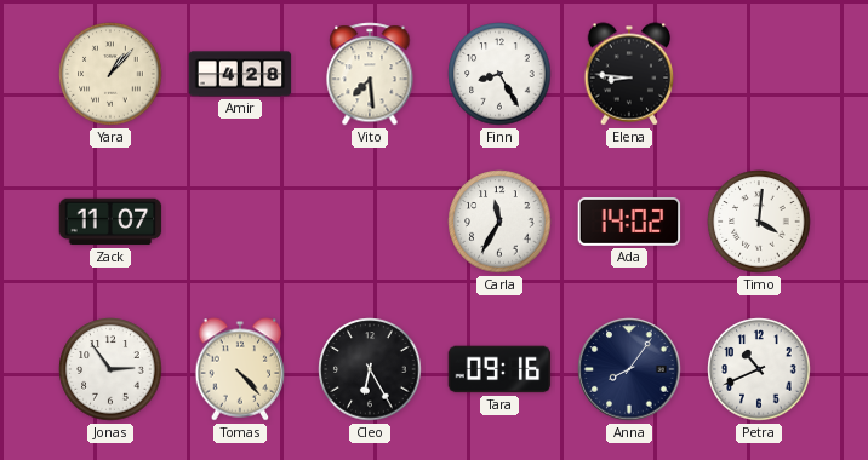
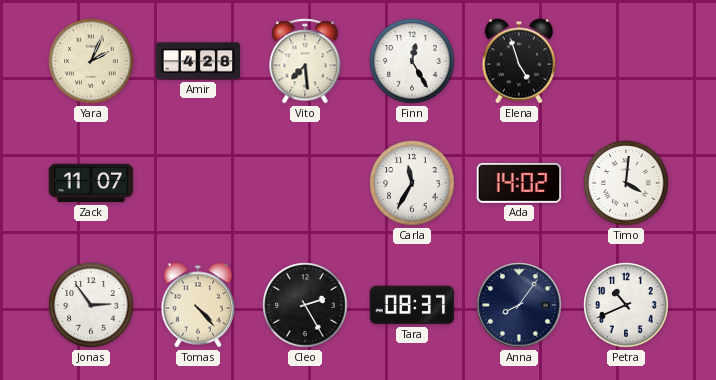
Yara: 1:07 -> 2:04
Finn: 8:25 -> 12:25
Elena: 8:46 -> 4:57
Cleo: 6:25 -> 2:25
Tara: 09:16 -> 08:37
